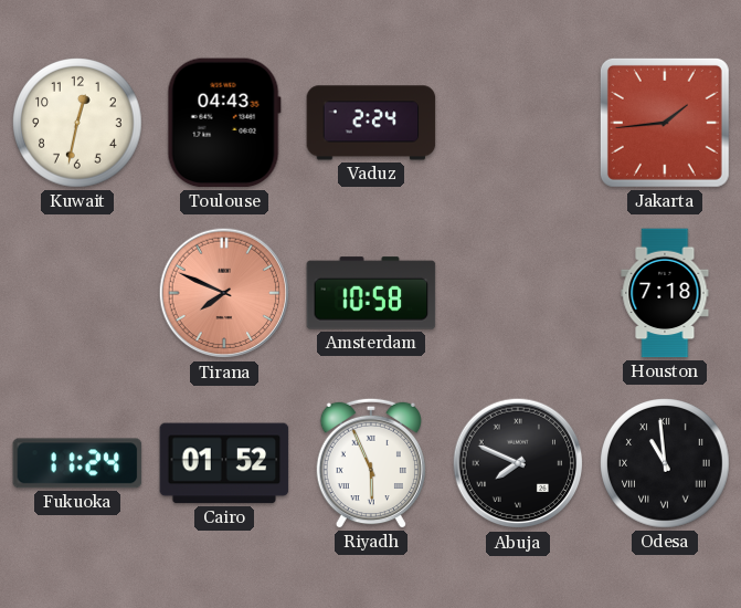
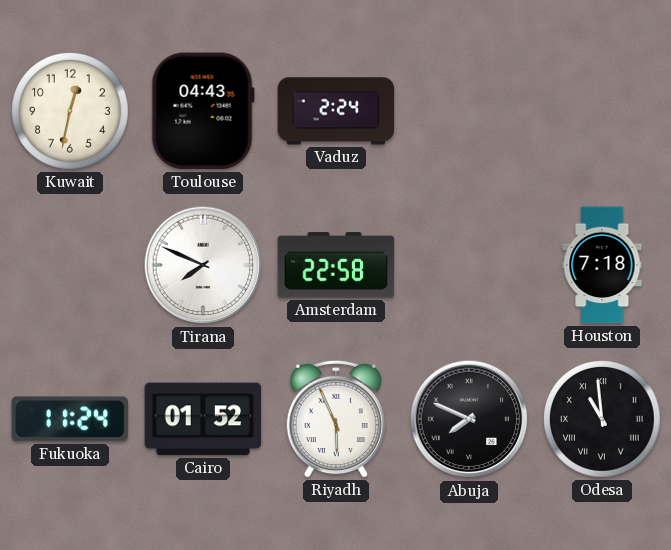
Jakarta: 1:44 -> none
Tirana dial: salmon -> white
Amsterdam: 10:58 -> 22:58
